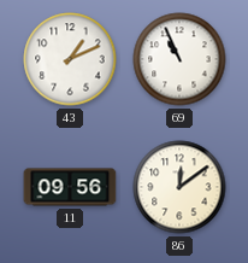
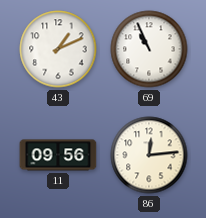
86: 12:09 -> 12:14
